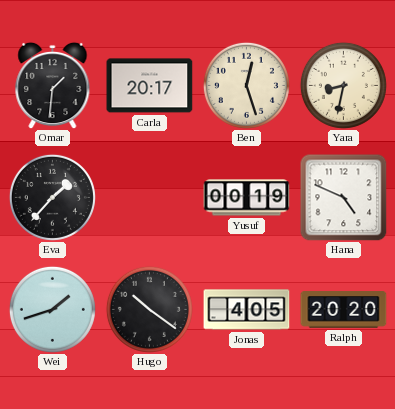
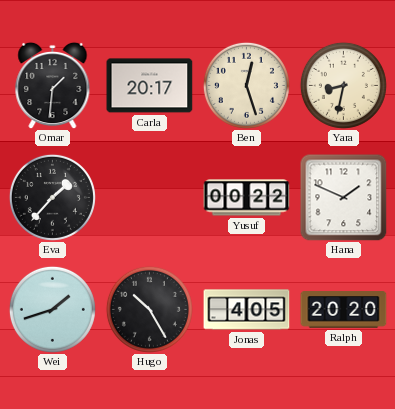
Yusuf: 00:19 -> 00:22
Hana: 4:49 -> 1:49
Hugo: 10:21 -> 10:25
